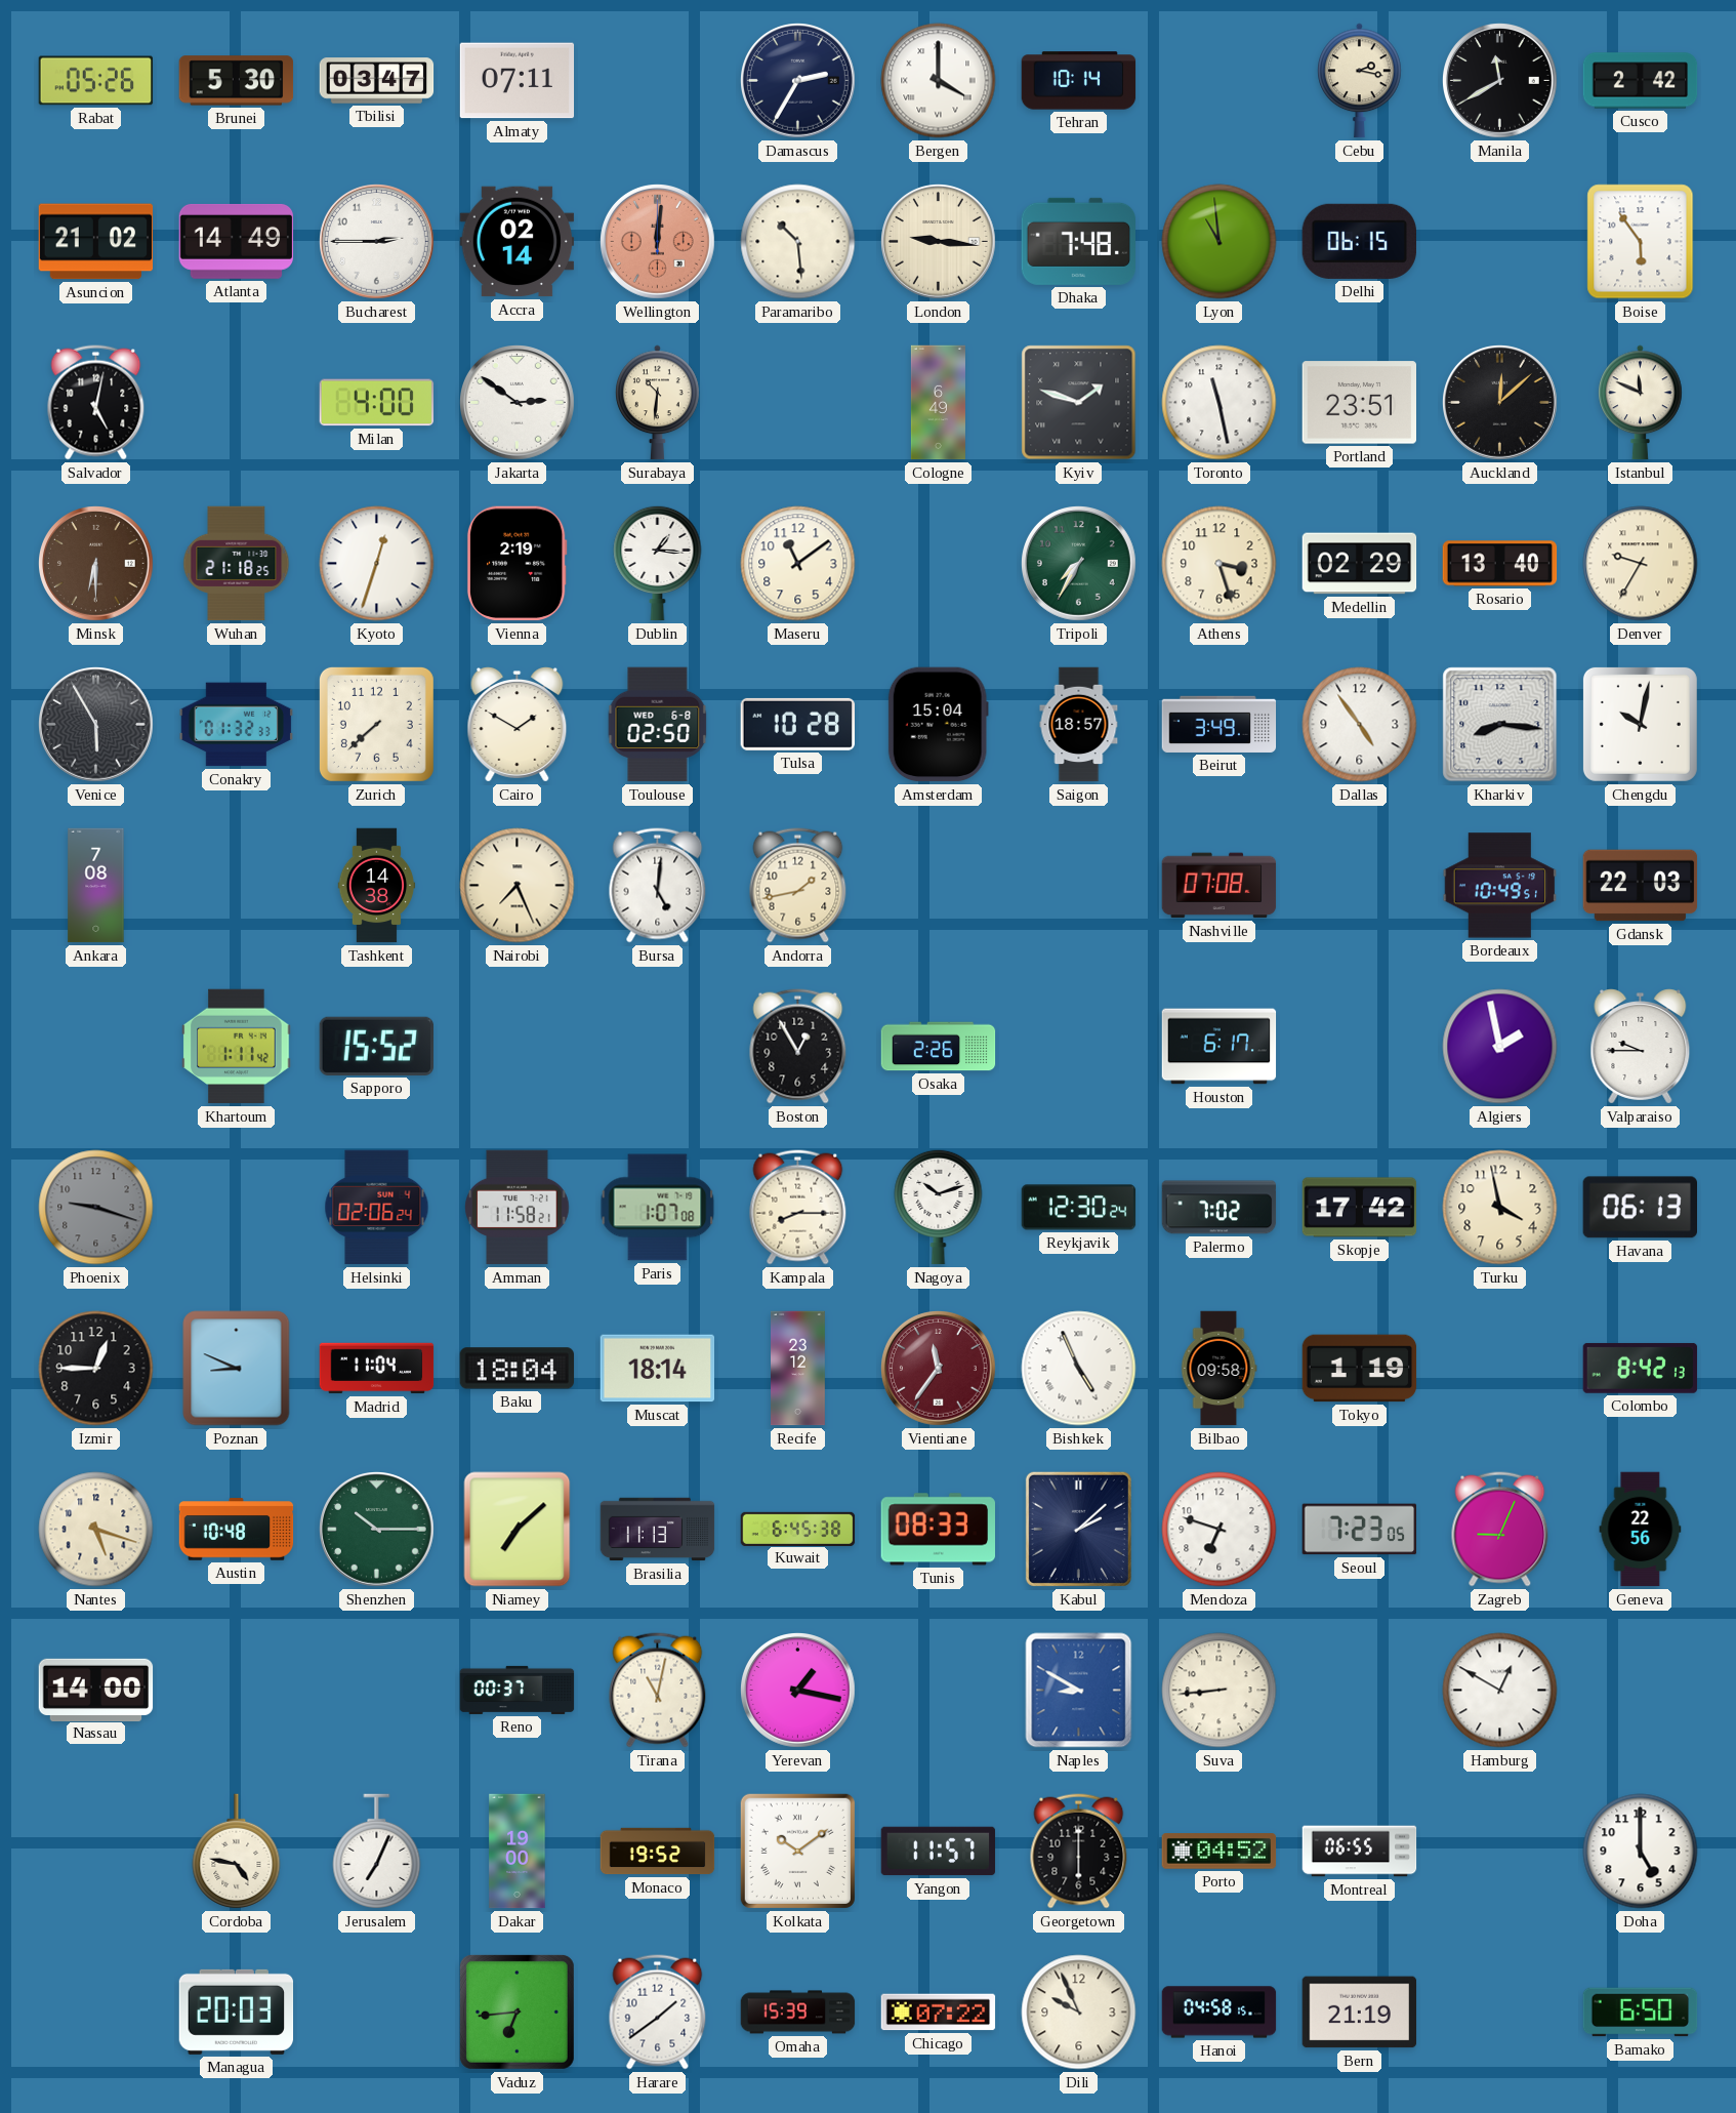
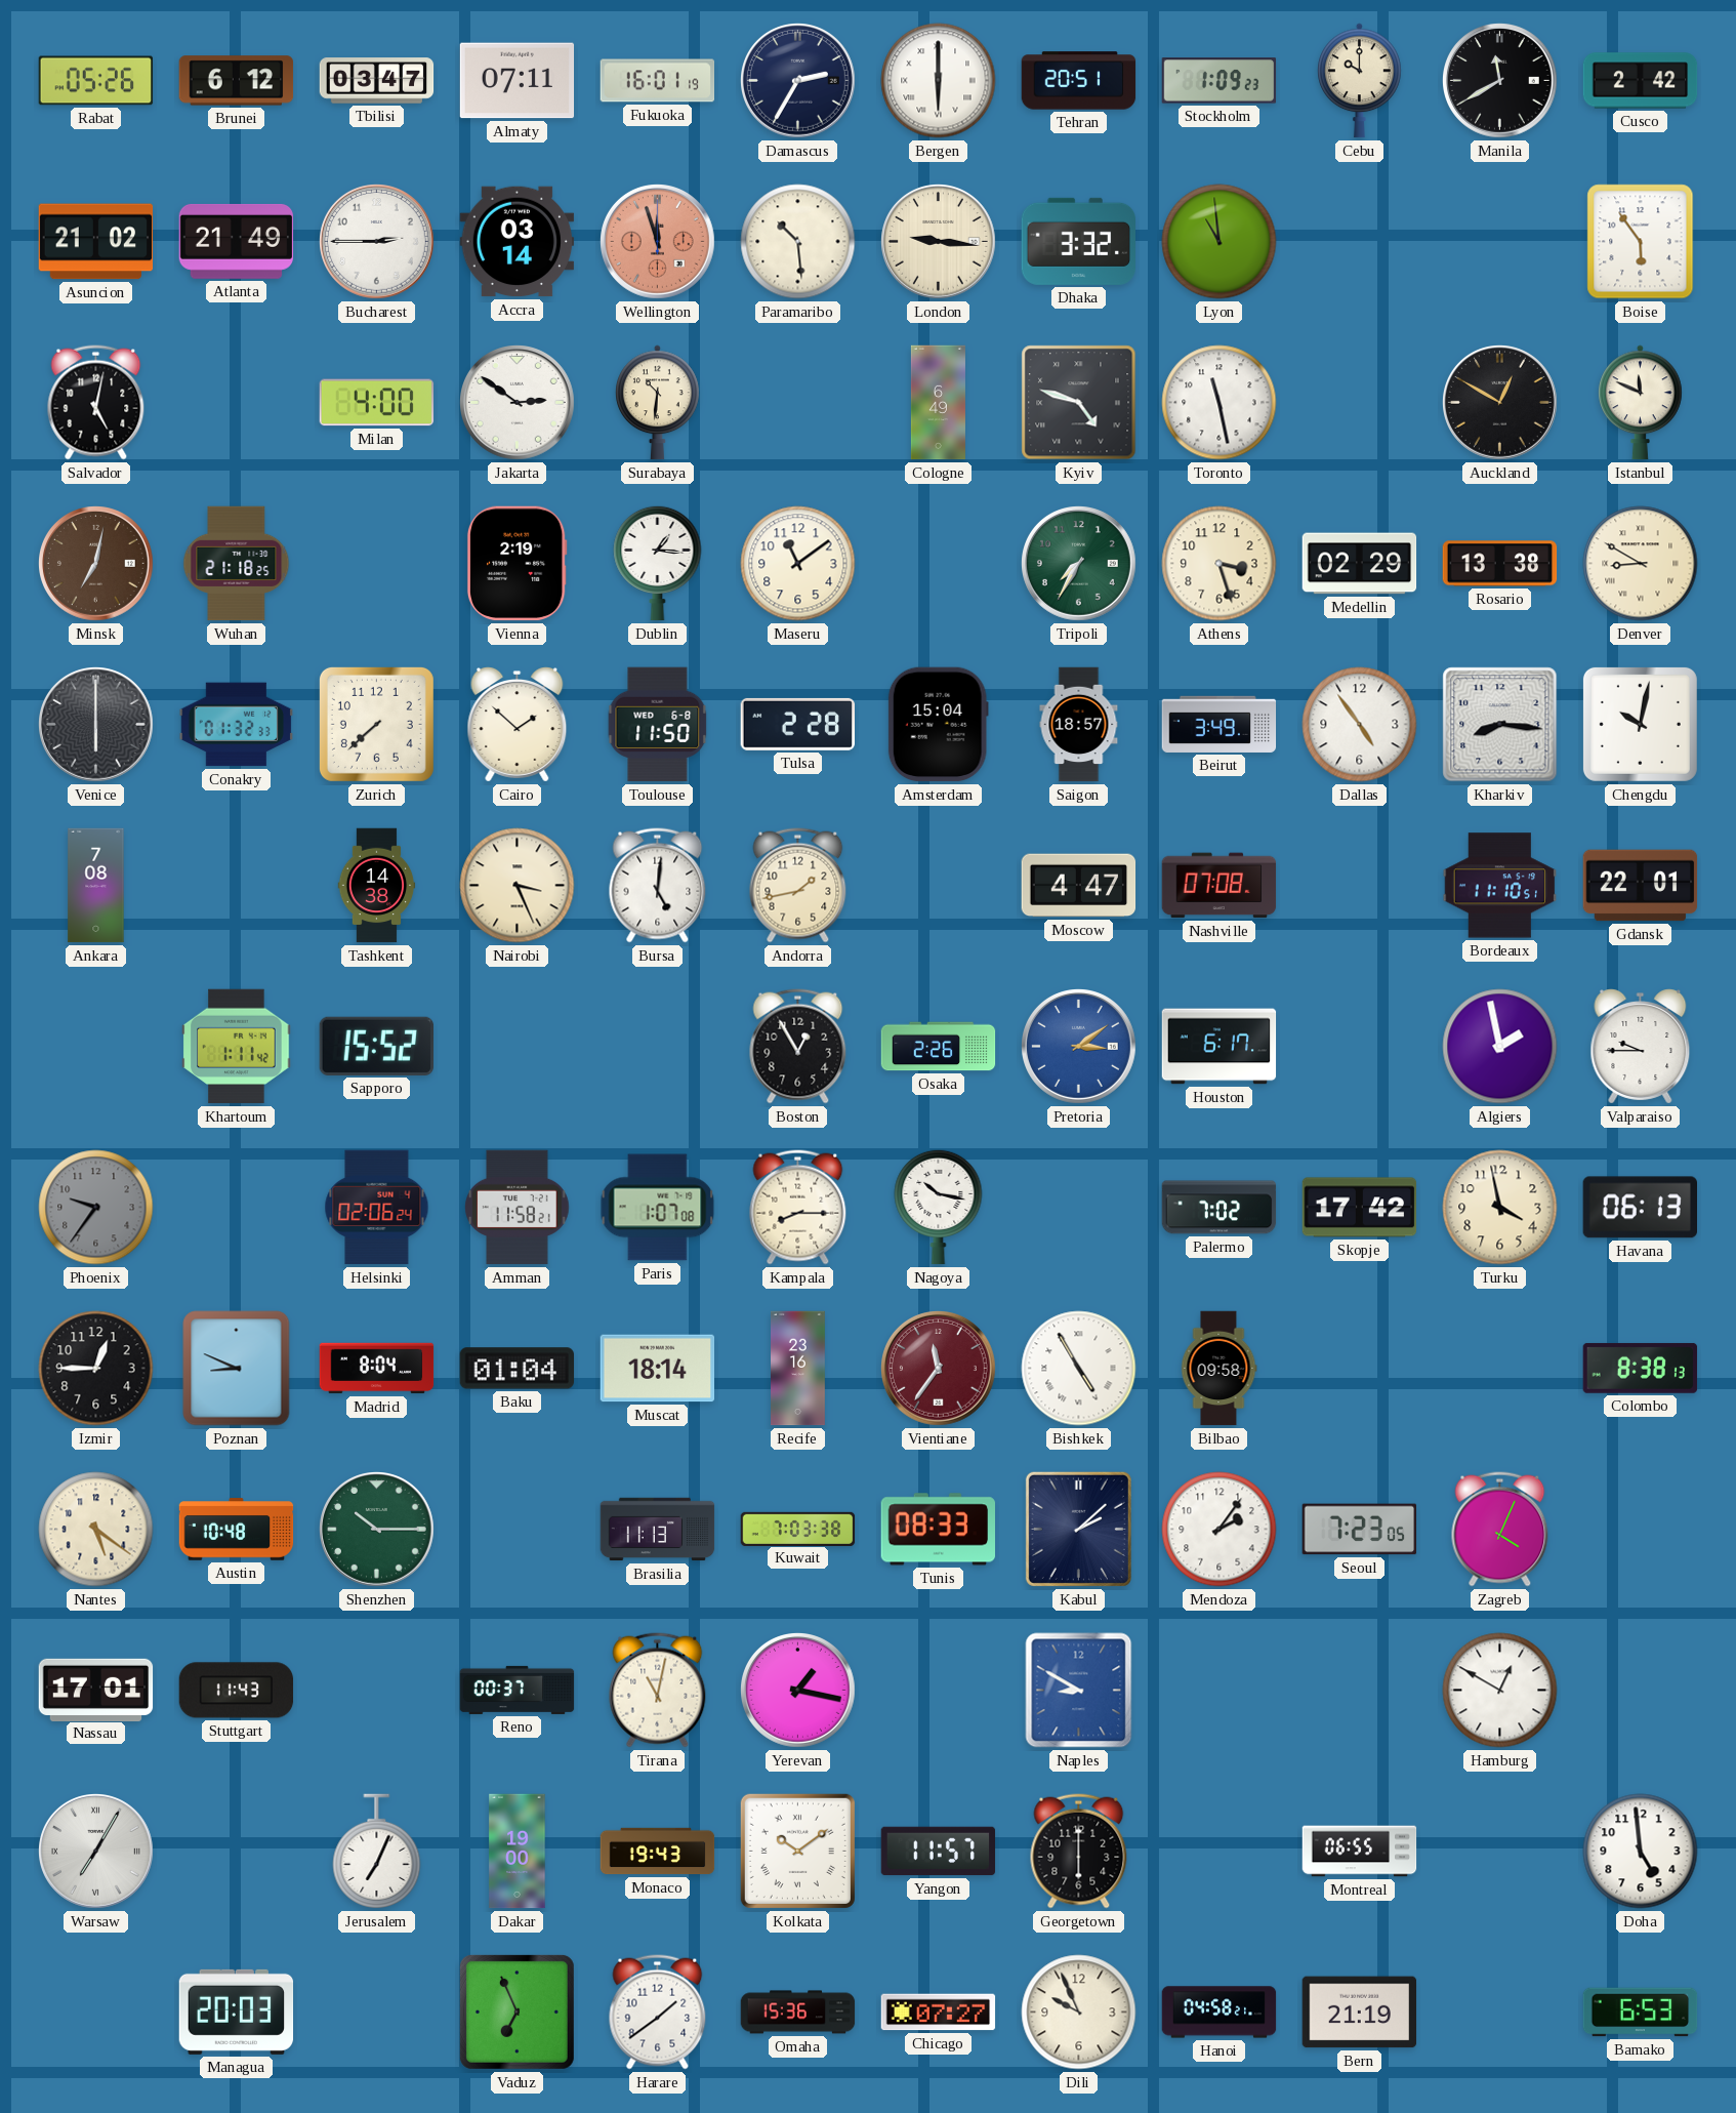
Brunei: 5:30 -> 6:12
Fukuoka: none -> 16:01
Bergen: 4:00 -> 6:00
Tehran: 10:14 -> 20:51
Stockholm: none -> 1:09
Cebu: 2:17 -> 10:00
Atlanta: 14:49 -> 21:49
Accra: 02:14 -> 03:14
Wellington: 12:01 -> 11:57
Dhaka: 7:48 -> 3:32
Delhi: 06:15 -> none
Kyiv: 1:48 -> 4:48
Portland: 23:51 -> none
Auckland: 12:08 -> 12:50
Minsk: 6:30 -> 7:02
Kyoto: 12:33 -> none
Rosario: 13:40 -> 13:38
Denver: 9:35 -> 8:50
Venice: 5:55 -> 6:00
Cairo: 1:50 -> 1:52
Toulouse: 02:50 -> 11:50
Tulsa: 10:28 -> 2:28
Nairobi: 7:26 -> 3:26
Moscow: none -> 4:47
Bordeaux: 10:49 -> 11:10
Gdansk: 22:03 -> 22:01
Pretoria: none -> 3:09
Phoenix: 9:18 -> 9:36
Nagoya: 10:12 -> 10:17
Reykjavik: 12:30 -> none
Madrid: 11:04 -> 8:04
Baku: 18:04 -> 01:04
Recife: 23:12 -> 23:16
Bishkek: 4:56 -> 4:55
Tokyo: 1:19 -> none
Colombo: 8:42 -> 8:38
Nantes: 5:18 -> 5:21
Niamey: 7:08 -> none
Kuwait: 6:45 -> 7:03
Mendoza: 6:48 -> 2:06
Zagreb: 9:04 -> 4:04
Geneva: 22:56 -> none
Nassau: 14:00 -> 17:01
Stuttgart: none -> 11:43
Suva: 8:44 -> none
Warsaw: none -> 7:05
Cordoba: 4:47 -> none
Monaco: 19:52 -> 19:43
Porto: 04:52 -> none
Doha: 5:00 -> 4:59
Vaduz: 6:44 -> 6:56
Omaha: 15:39 -> 15:36
Chicago: 07:22 -> 07:27
Hanoi: 04:58:15 -> 04:58:21
Bamako: 6:50 -> 6:53
